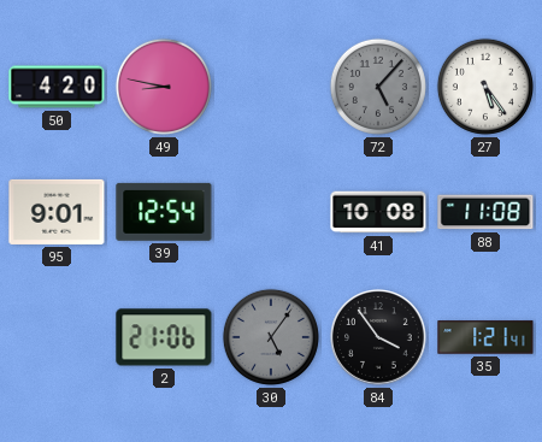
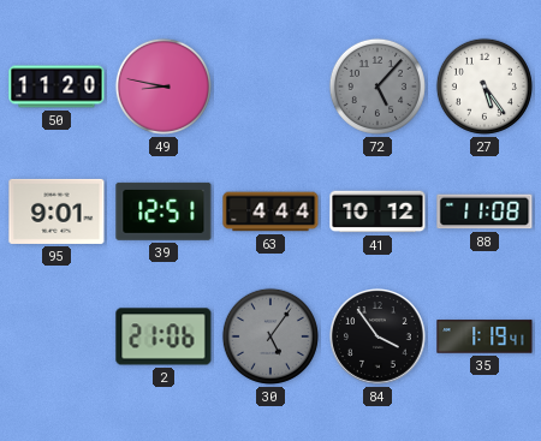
50: 4:20 -> 11:20
39: 12:54 -> 12:51
63: none -> 4:44
41: 10:08 -> 10:12
35: 1:21 -> 1:19
